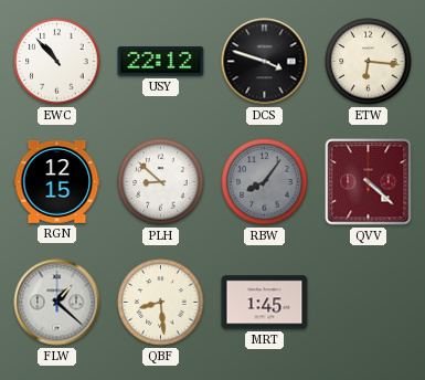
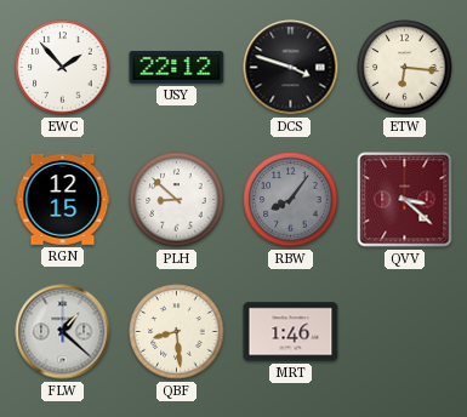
EWC: 10:53 -> 1:53
QVV: 4:22 -> 3:22
MRT: 1:45 -> 1:46
